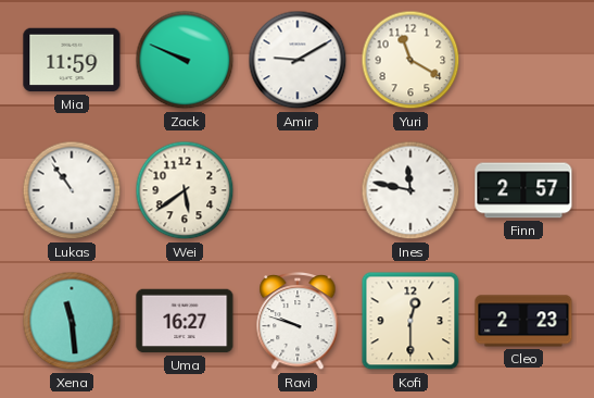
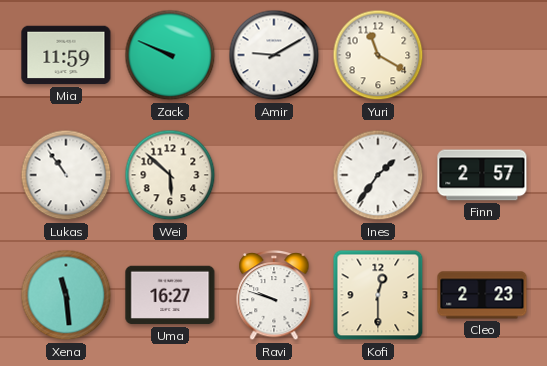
Wei: 5:39 -> 5:52
Ines: 11:47 -> 1:36
